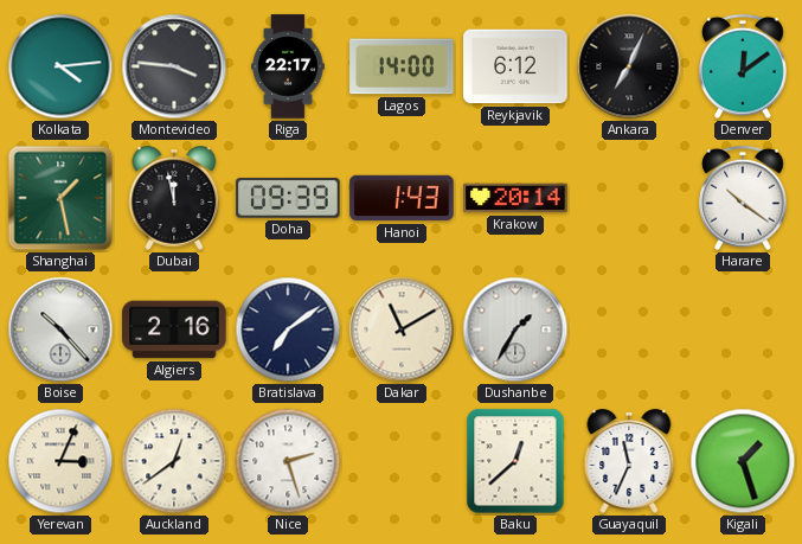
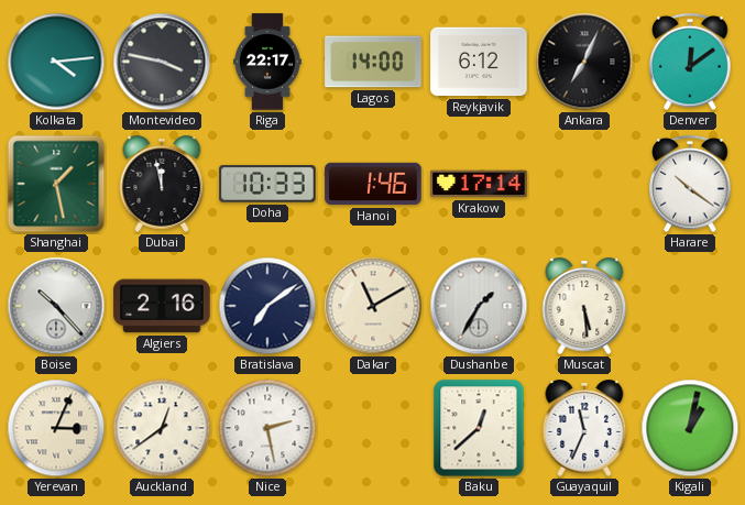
Montevideo: 3:46 -> 3:47
Doha: 09:39 -> 10:33
Hanoi: 1:43 -> 1:46
Krakow: 20:14 -> 17:14
Muscat: none -> 5:29
Nice: 2:27 -> 2:28
Kigali: 1:27 -> 1:02
